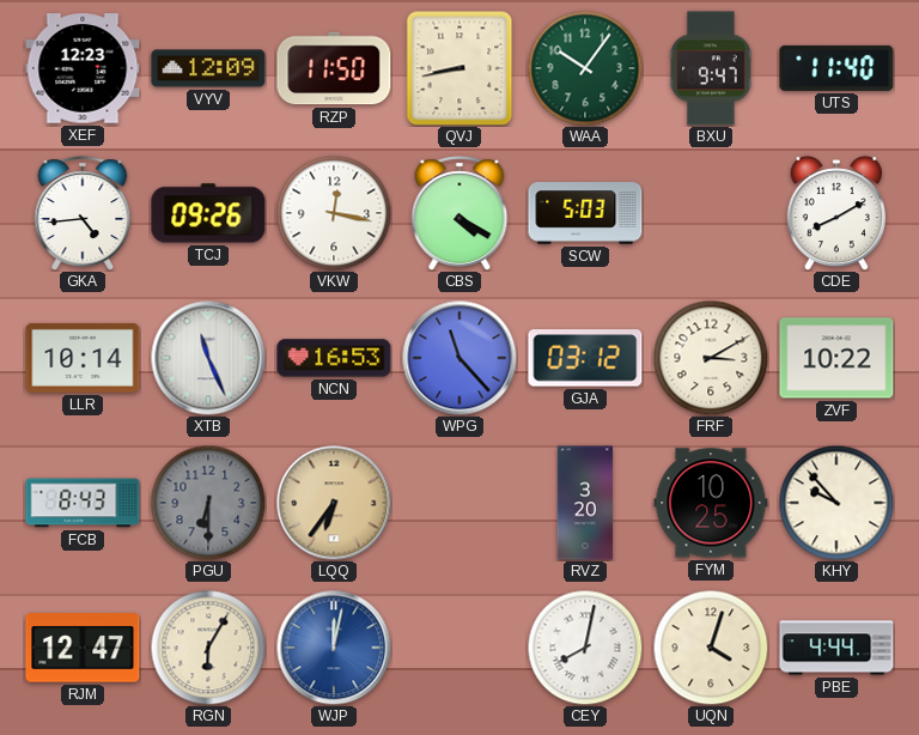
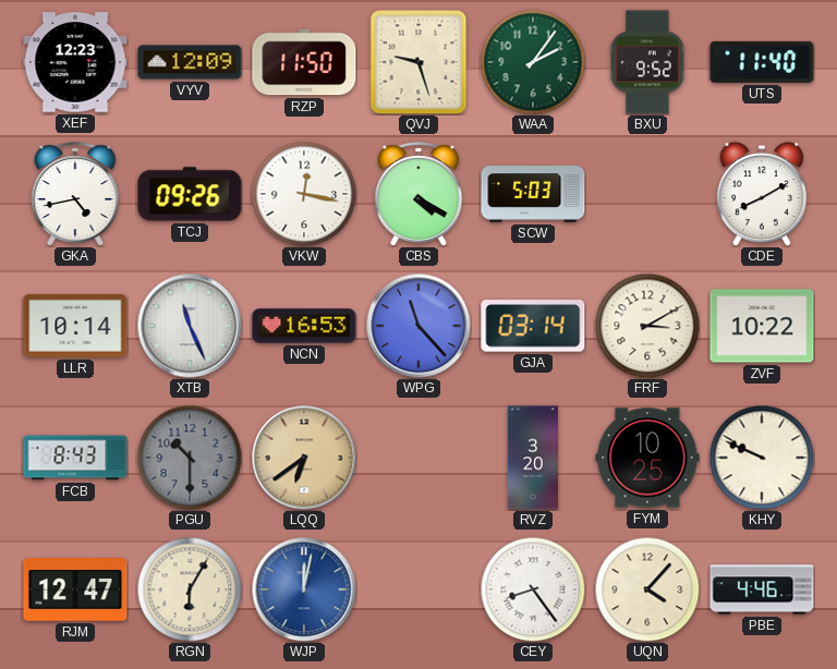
QVJ: 8:43 -> 9:27
WAA: 10:06 -> 2:06
BXU: 9:47 -> 9:52
GKA: 4:44 -> 4:43
GJA: 03:12 -> 03:14
PGU: 6:30 -> 10:30
LQQ: 6:36 -> 6:39
KHY: 9:53 -> 9:49
CEY: 8:02 -> 8:24
UQN: 4:03 -> 4:07
PBE: 4:44 -> 4:46
